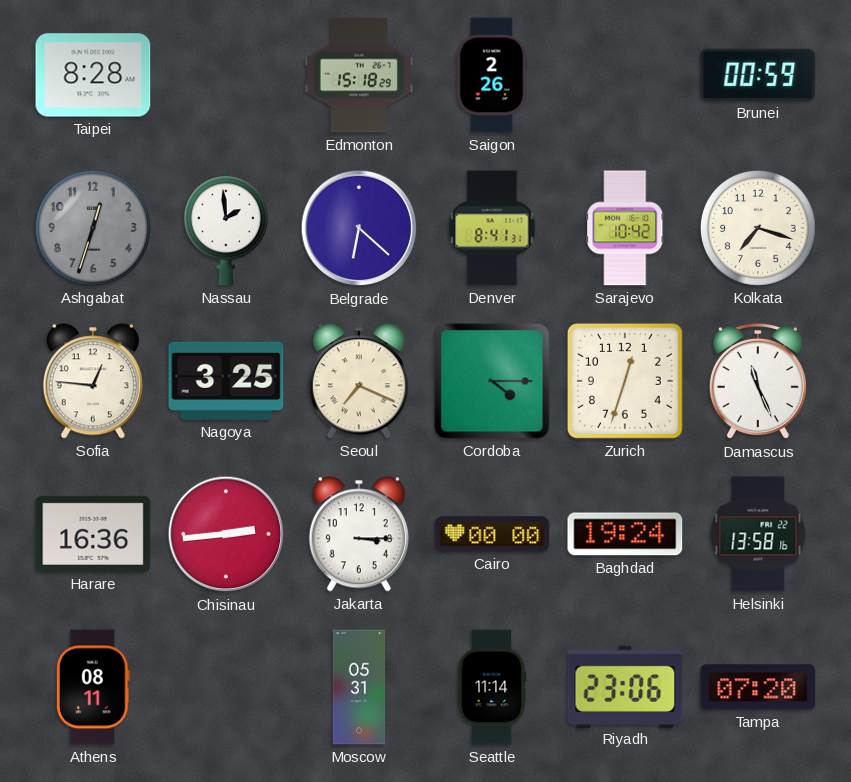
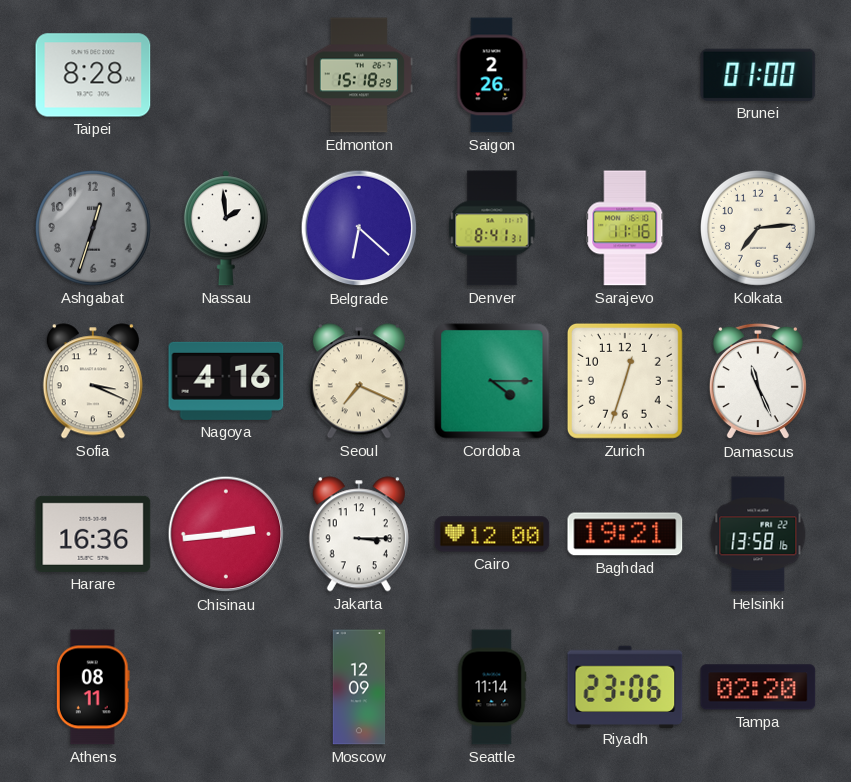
Brunei: 00:59 -> 01:00
Sarajevo: 10:42 -> 11:16
Kolkata: 7:18 -> 7:14
Sofia: 12:46 -> 3:19
Nagoya: 3:25 -> 4:16
Cairo: 00:00 -> 12:00
Baghdad: 19:24 -> 19:21
Moscow: 05:31 -> 12:09
Tampa: 07:20 -> 02:20
